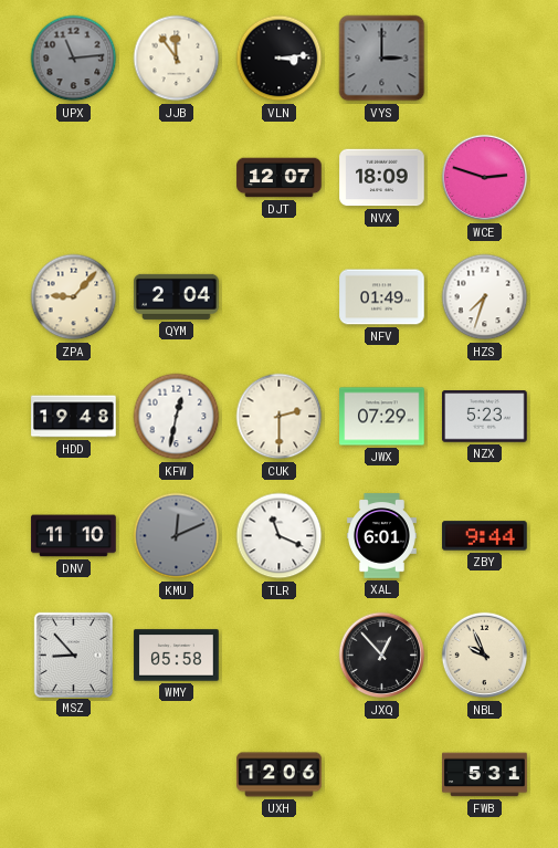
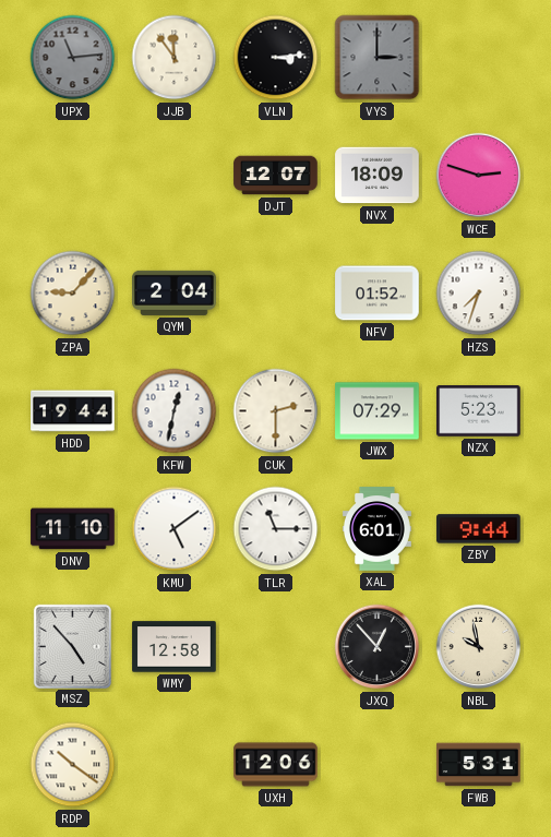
NFV: 01:49 -> 01:52
HDD: 19:48 -> 19:44
KMU: 12:11 -> 5:09
KMU dial: grey -> white
TLR: 11:19 -> 11:15
MSZ: 8:53 -> 4:53
WMY: 05:58 -> 12:58
NBL: 9:56 -> 9:58
RDP: none -> 10:21
